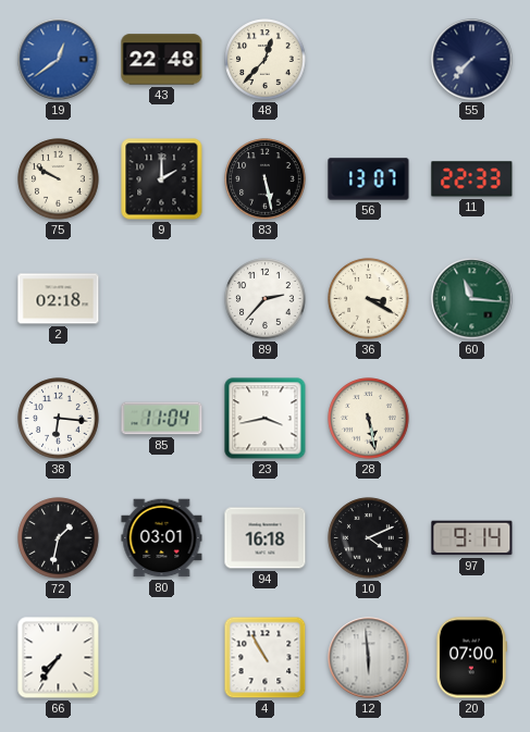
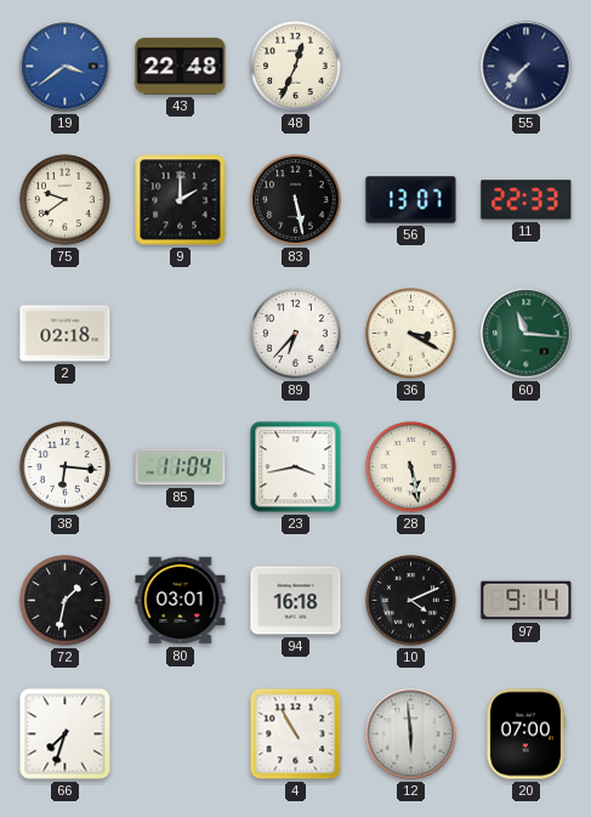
19: 12:39 -> 3:39
48: 12:37 -> 12:34
75: 9:50 -> 9:39
89: 2:37 -> 6:37
66: 7:36 -> 7:33
